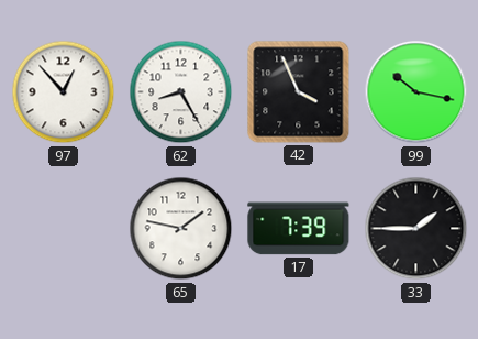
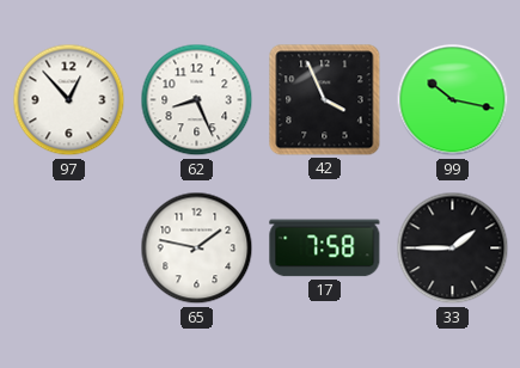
62: 8:25 -> 8:26
17: 7:39 -> 7:58
